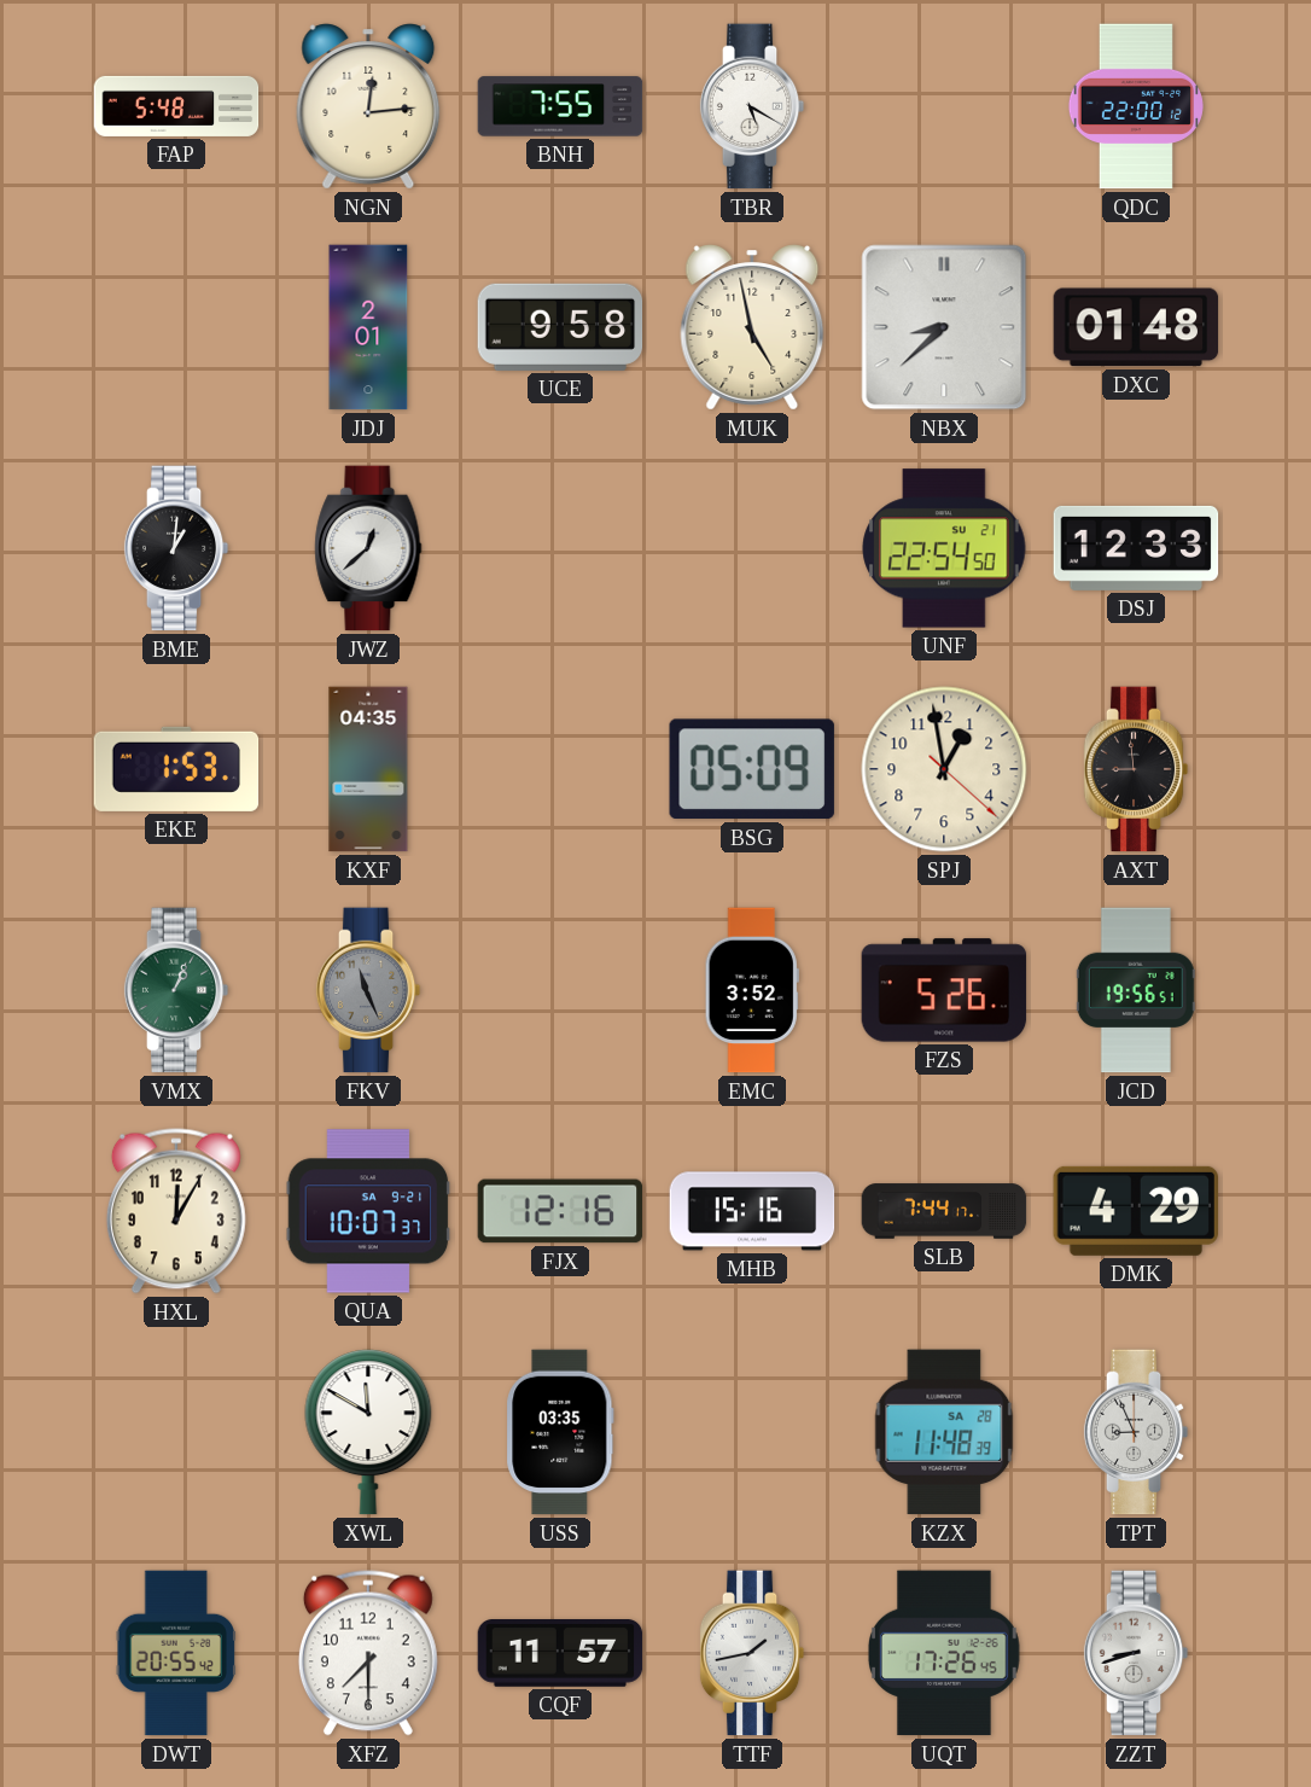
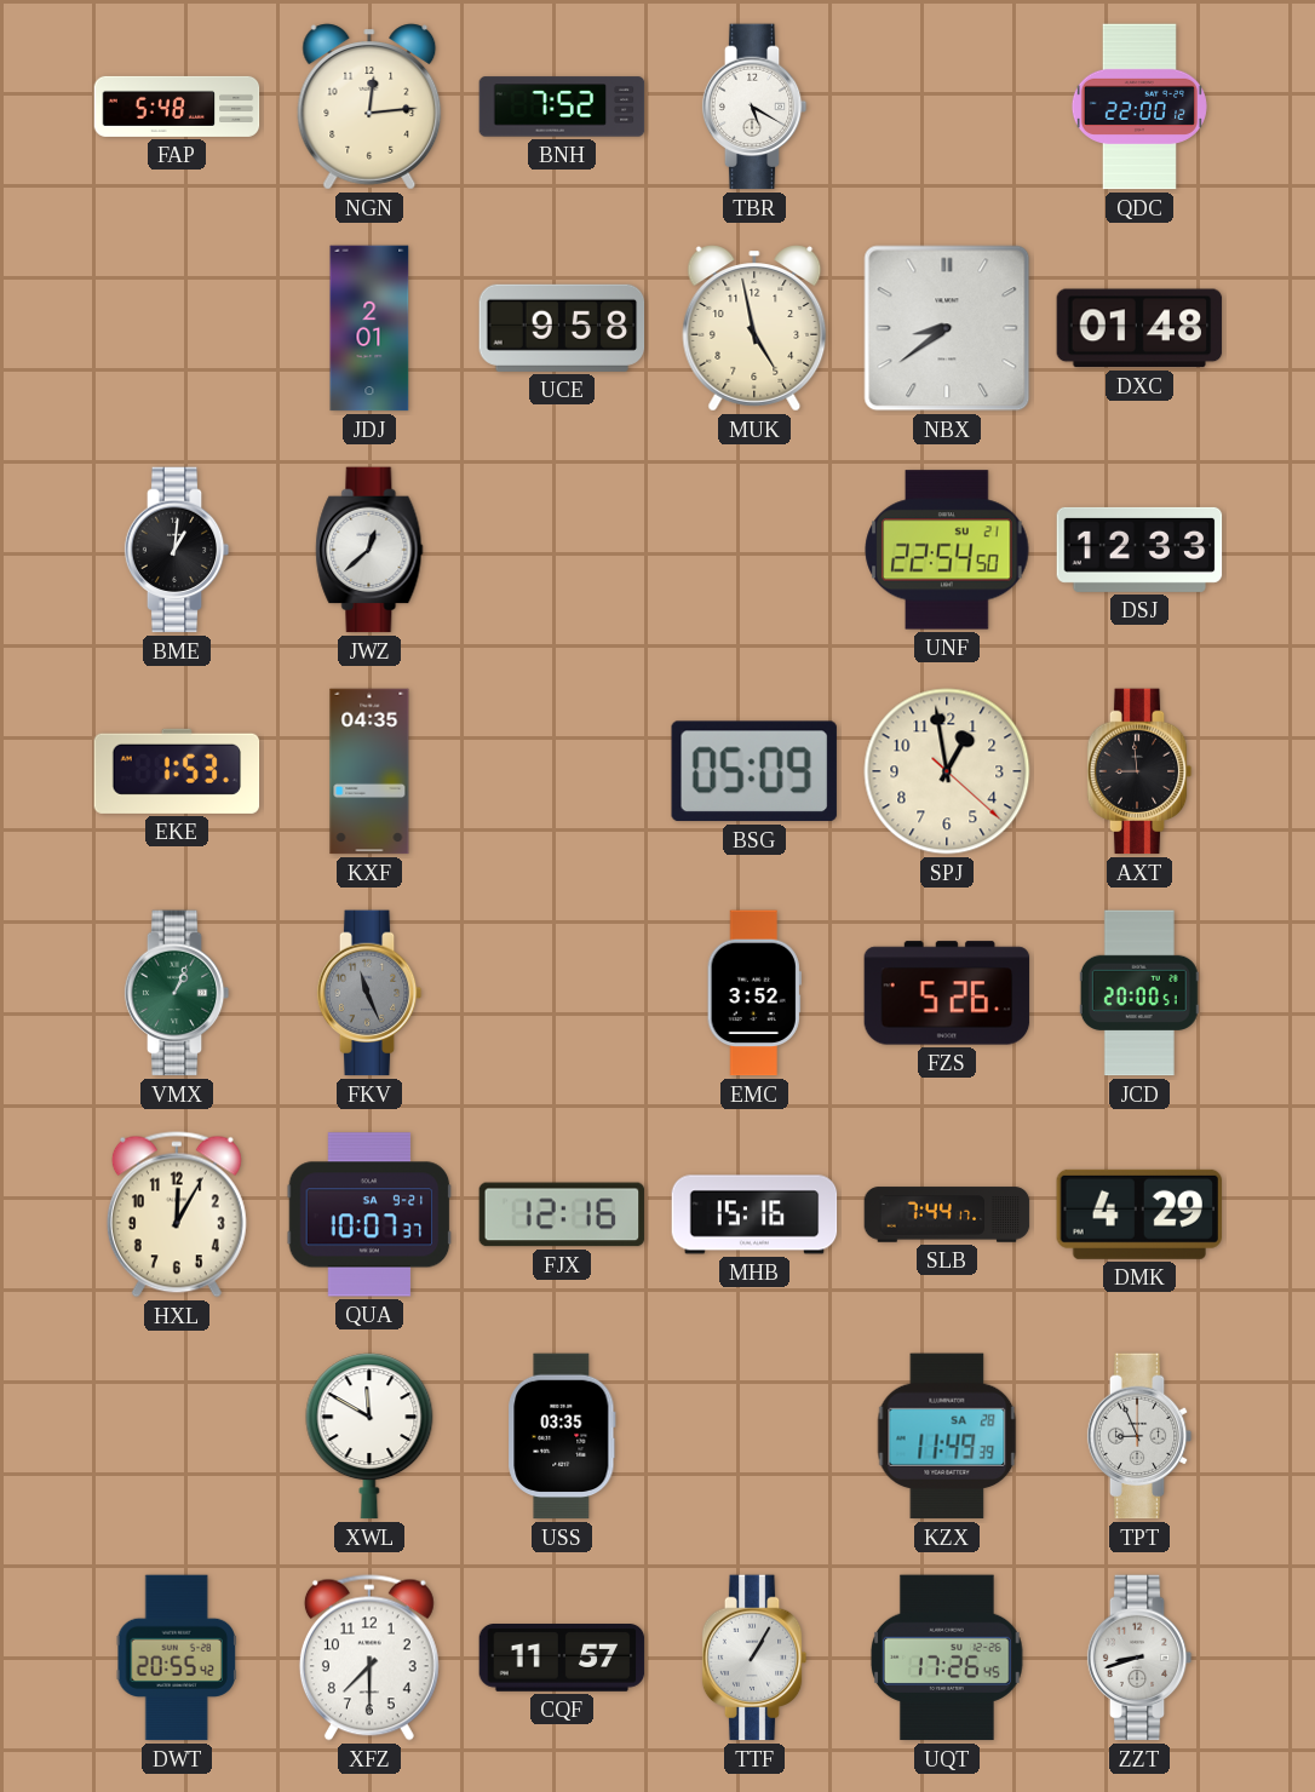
BNH: 7:55 -> 7:52
NBX: 8:38 -> 8:39
JCD: 19:56 -> 20:00
KZX: 11:48 -> 11:49
TTF: 1:43 -> 1:05
